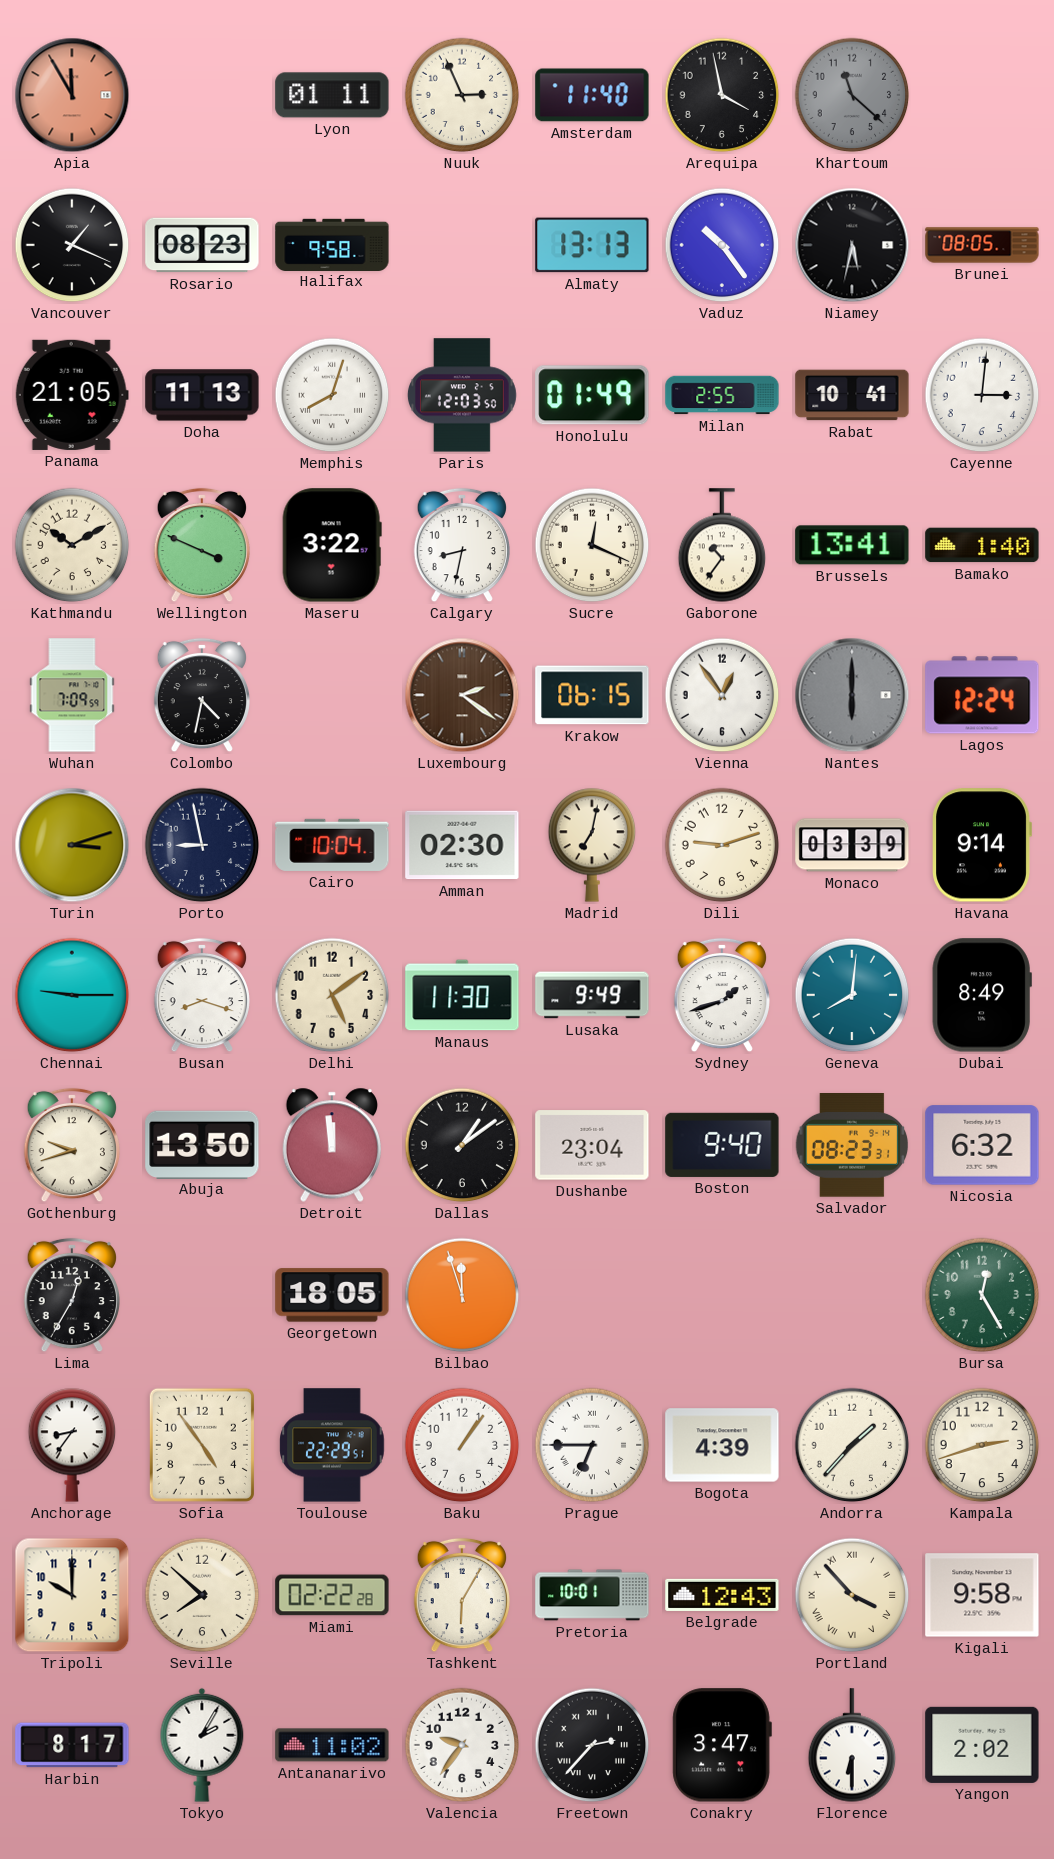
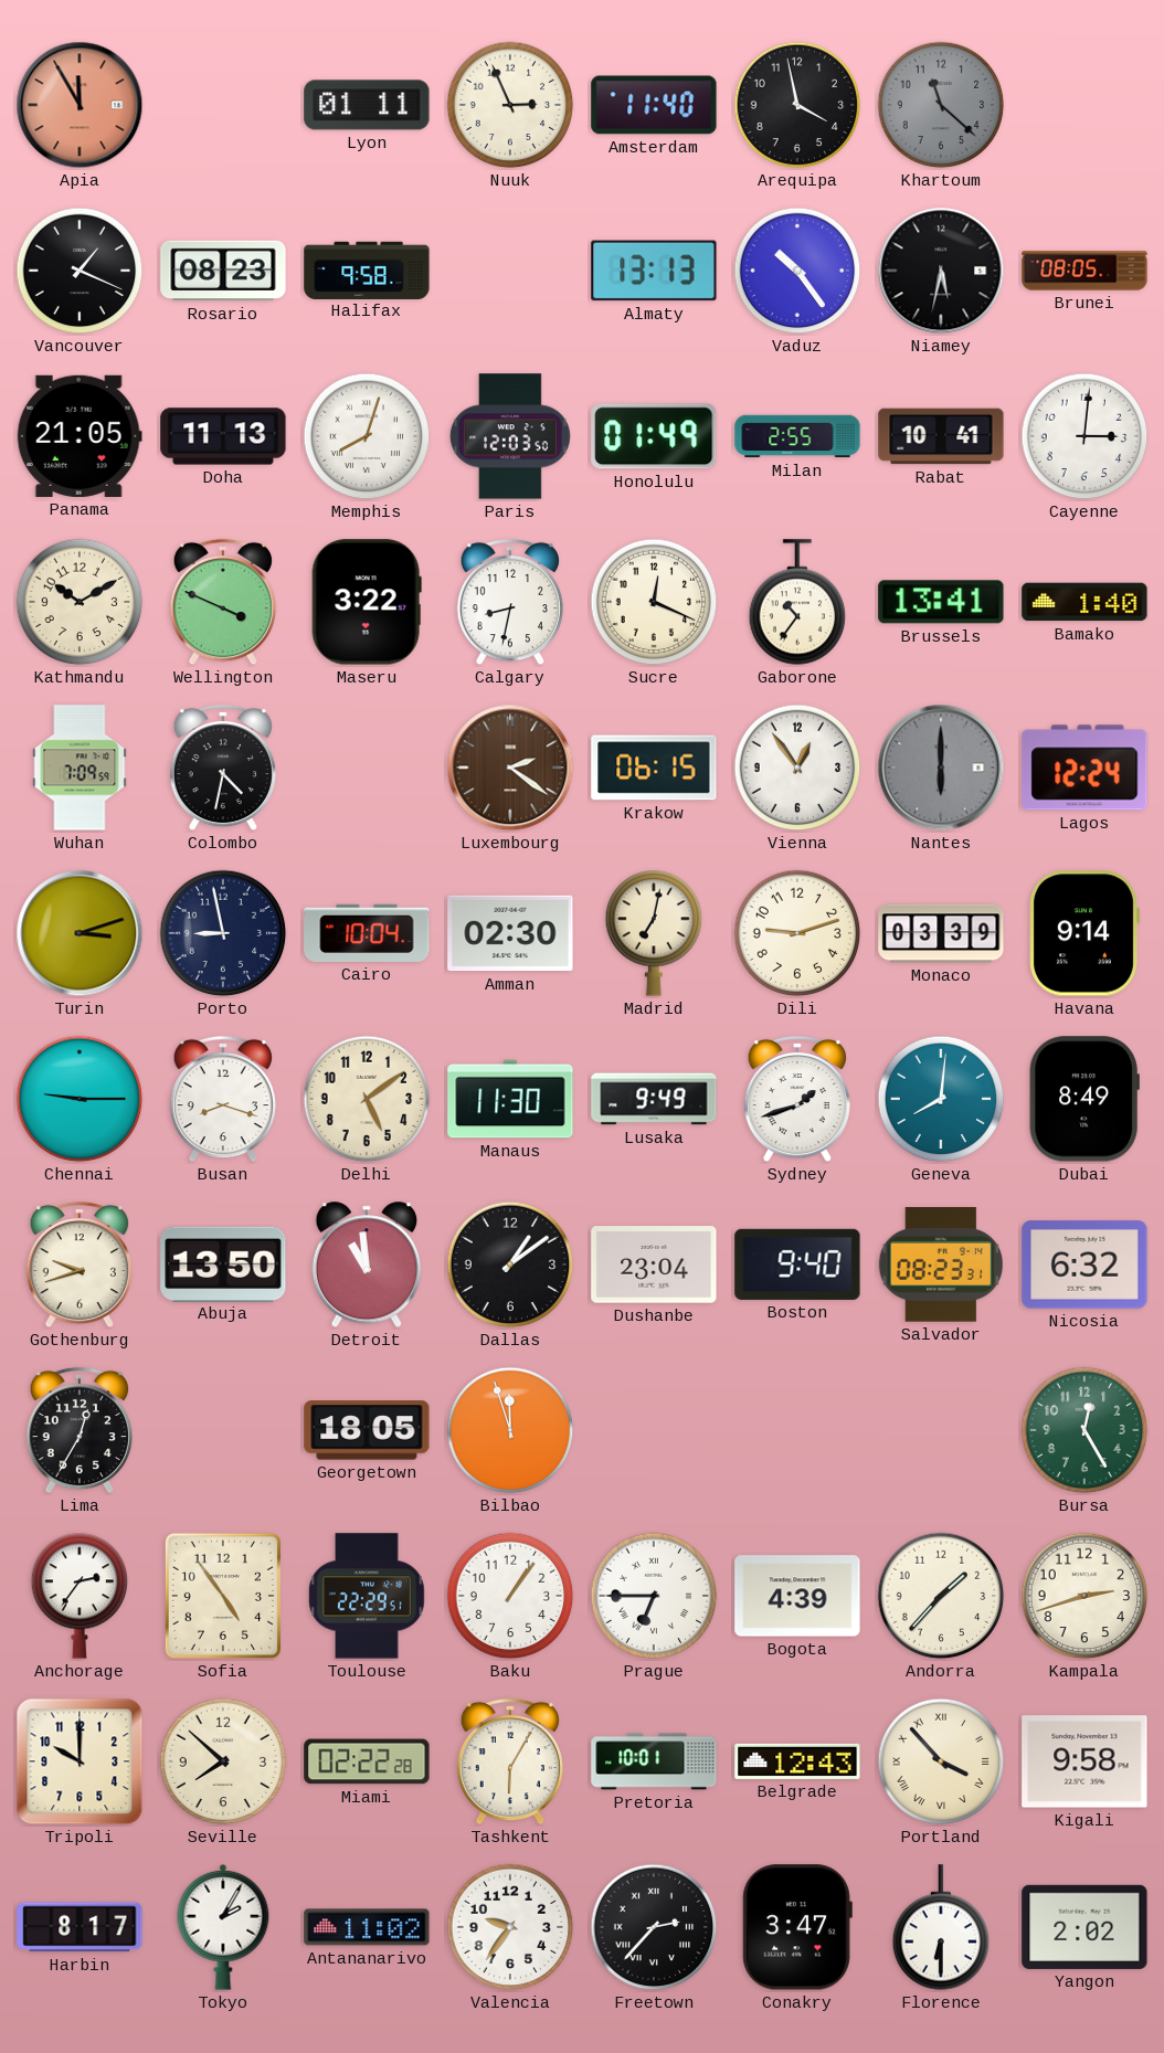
Detroit: 11:59 -> 10:59
Anchorage: 8:36 -> 2:36
